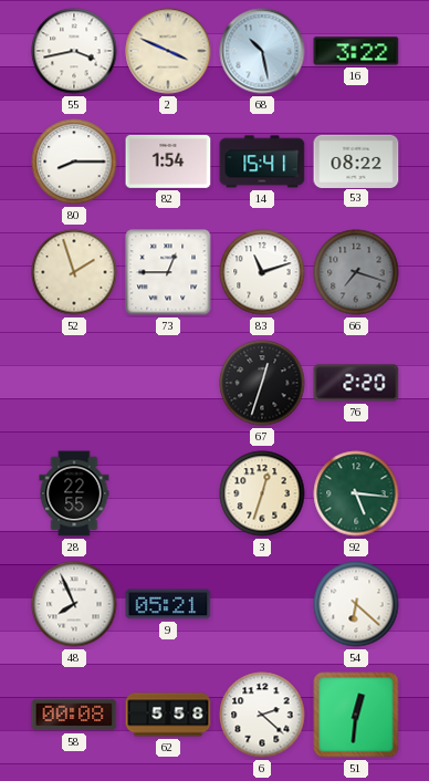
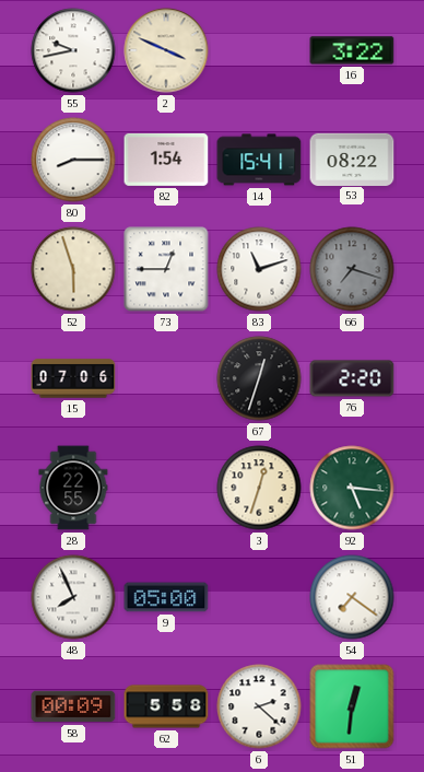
55: 3:43 -> 9:43
68: 10:28 -> none
52: 1:57 -> 5:57
15: none -> 07:06
9: 05:21 -> 05:00
54: 6:22 -> 7:21
58: 00:08 -> 00:09
